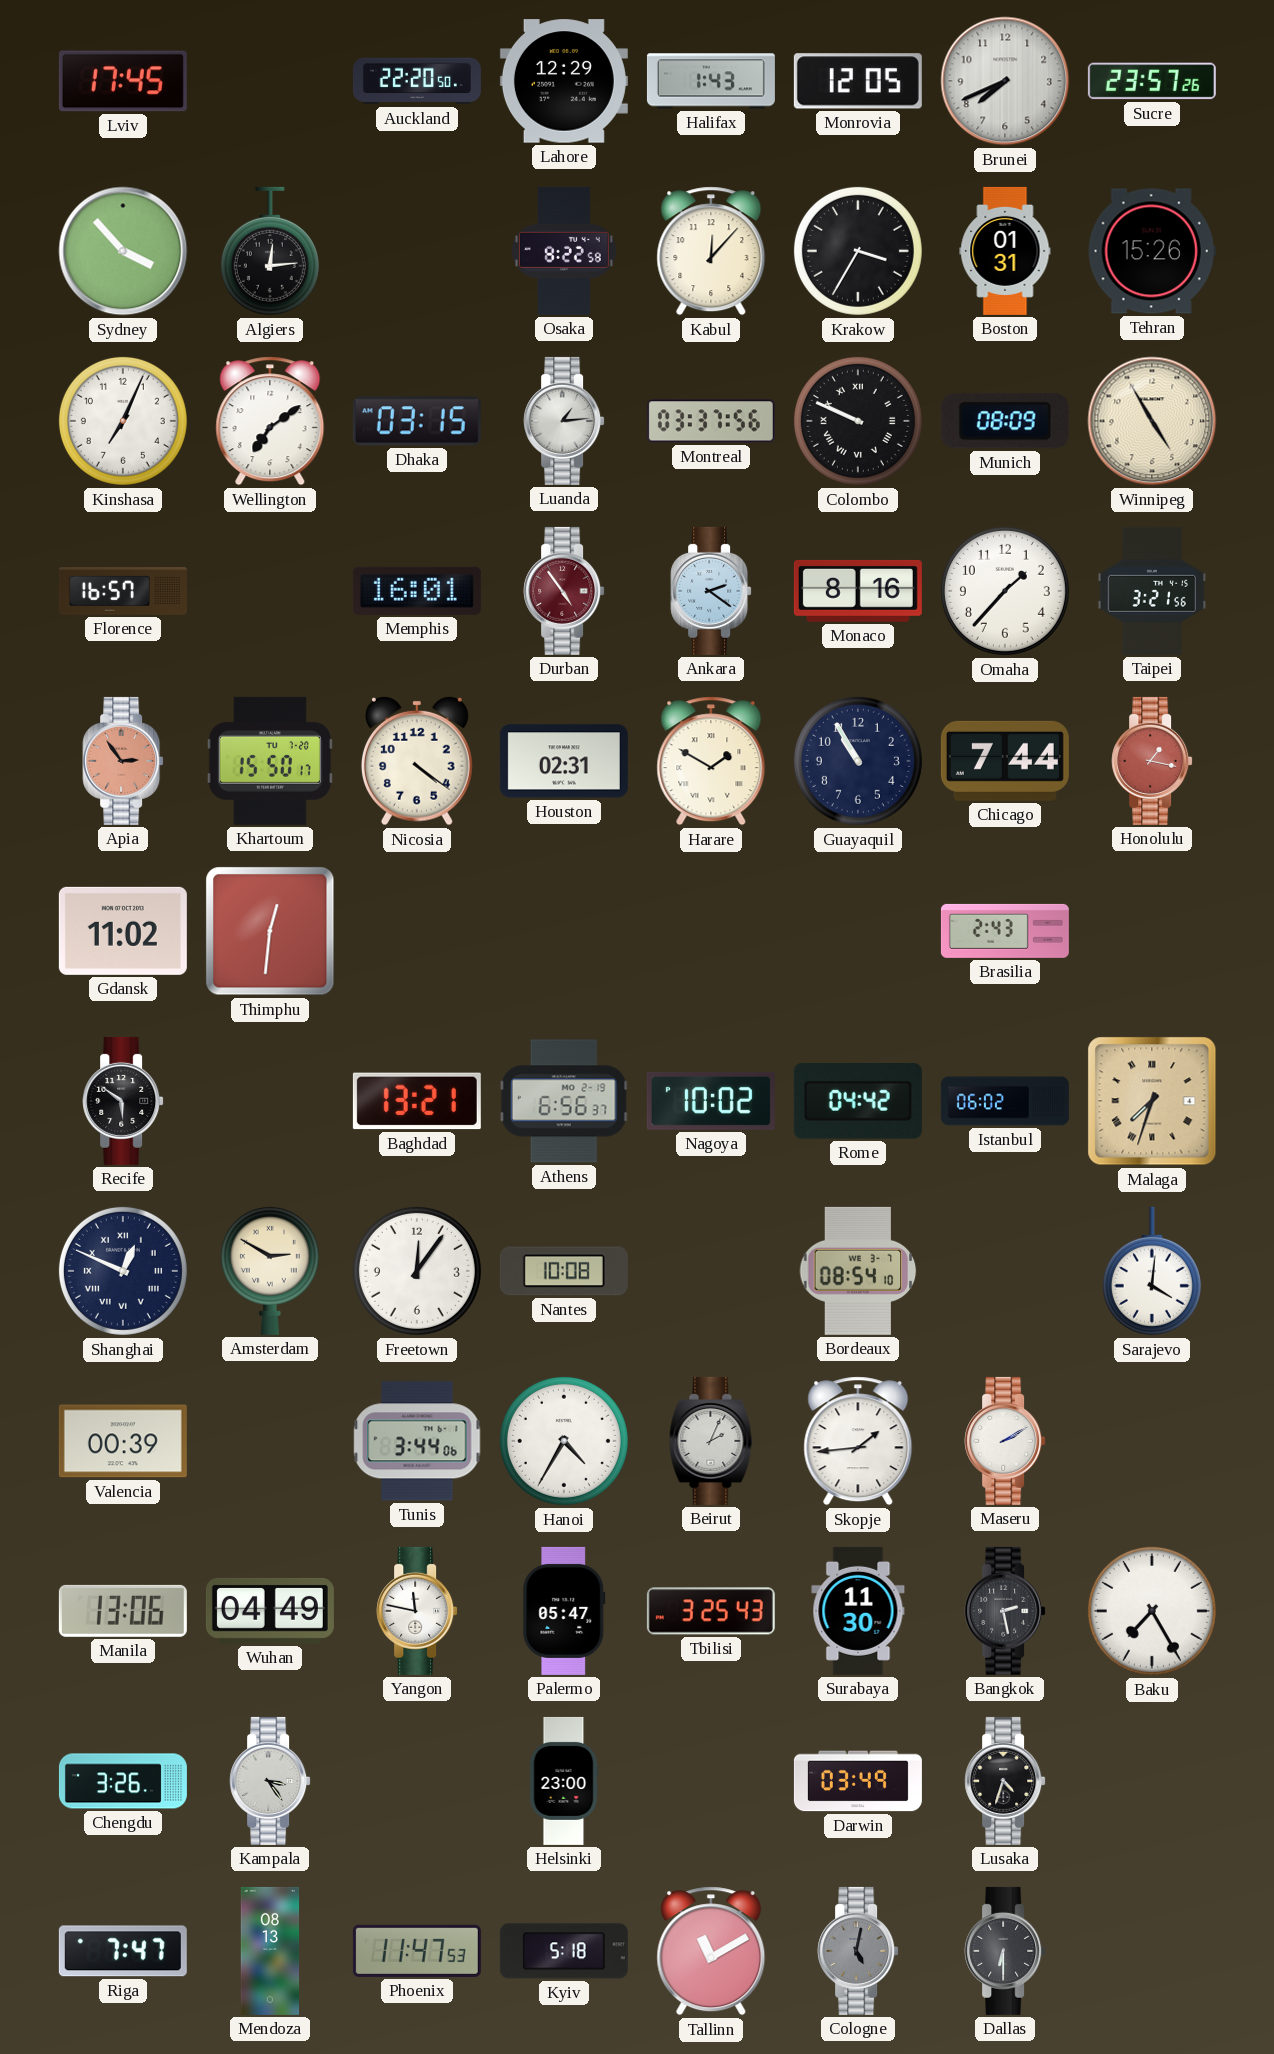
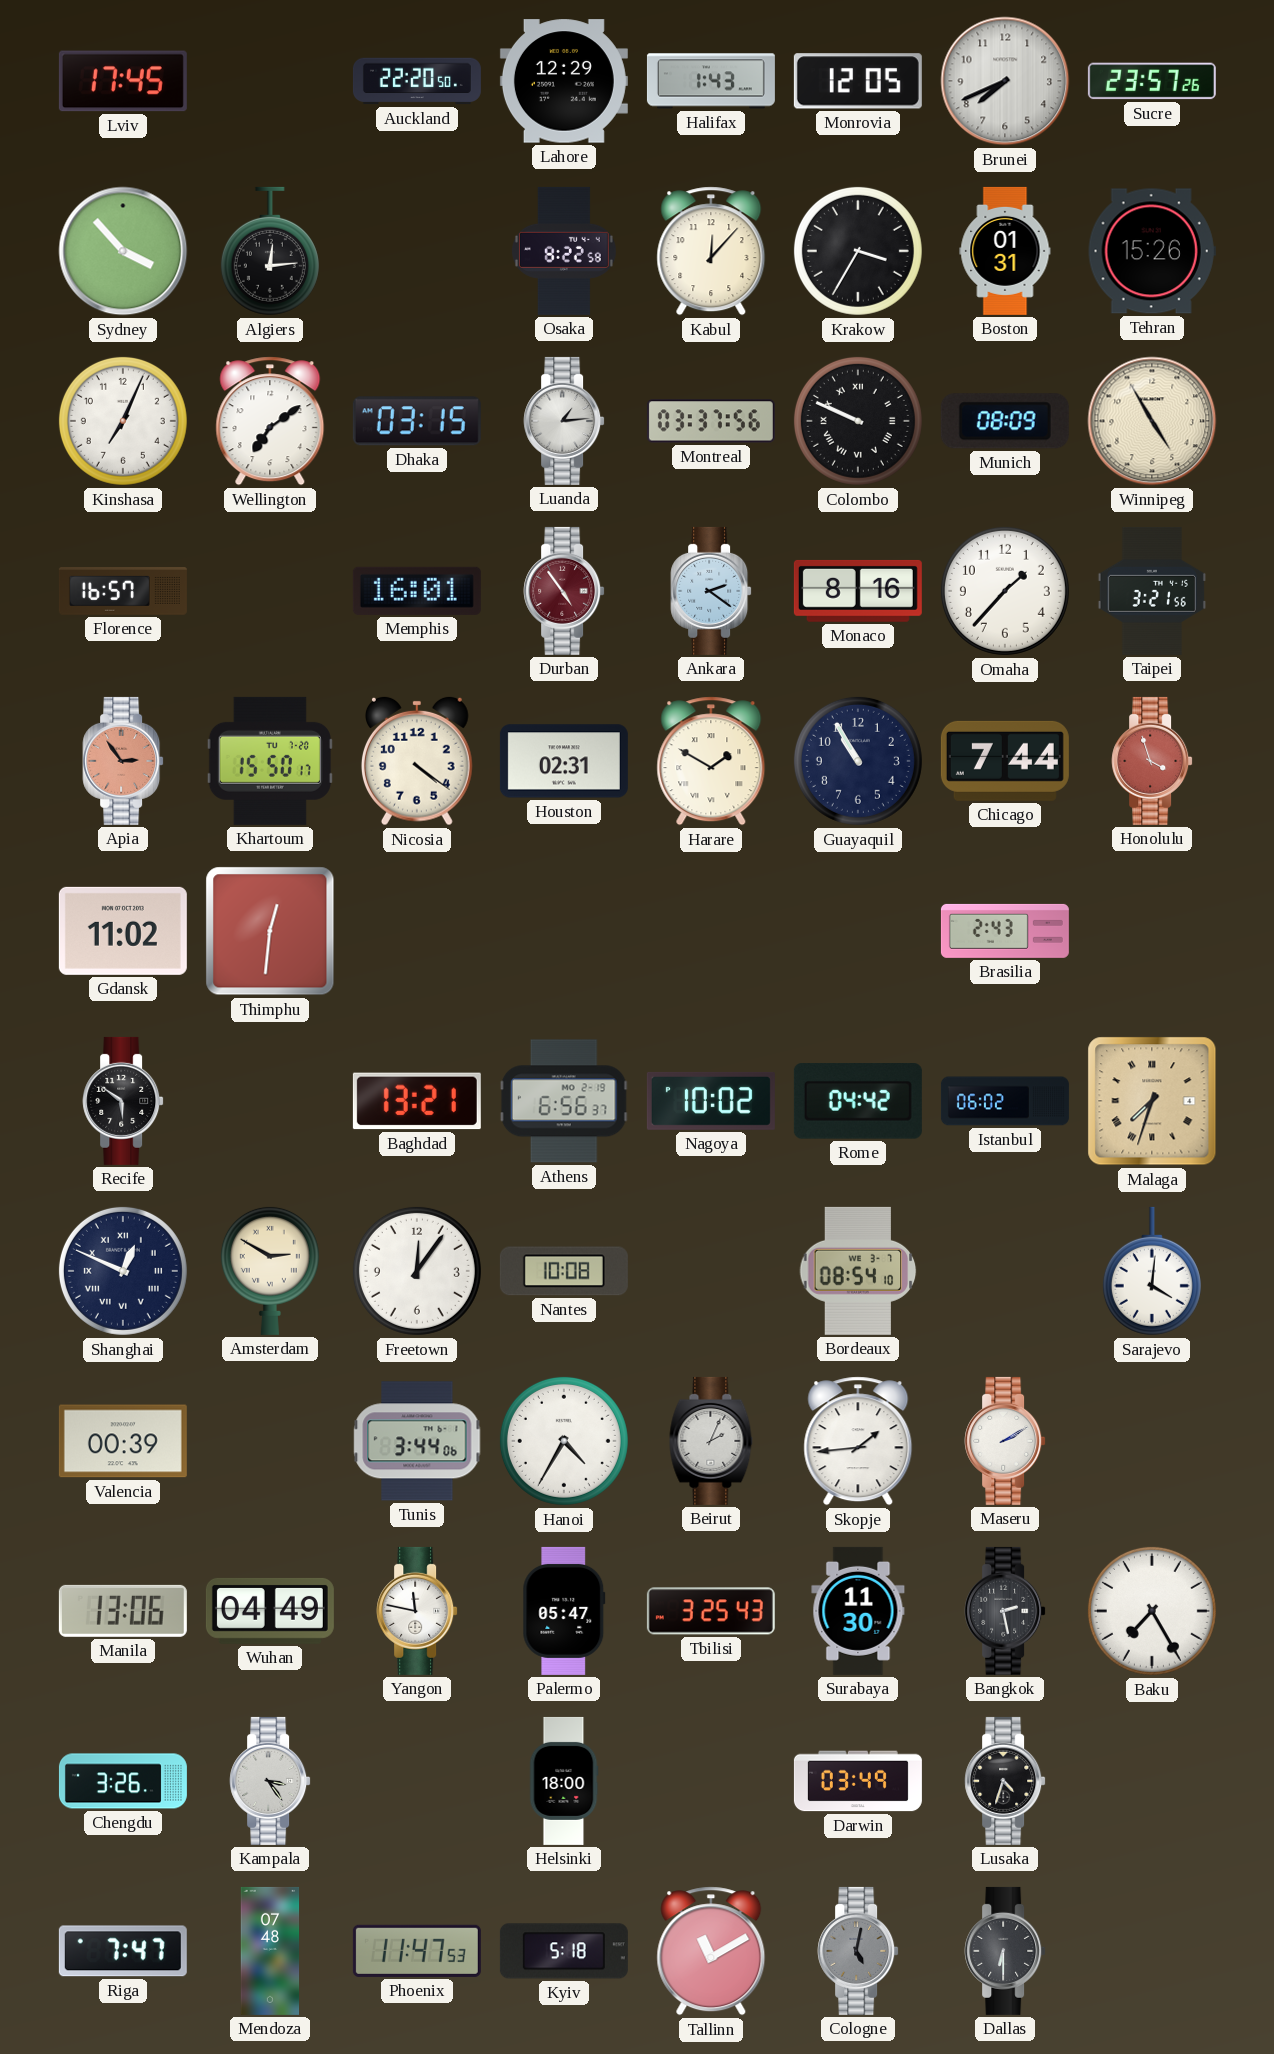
Honolulu: 1:17 -> 3:57
Helsinki: 23:00 -> 18:00
Mendoza: 08:13 -> 07:48
